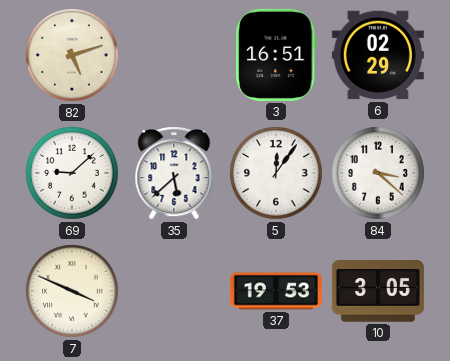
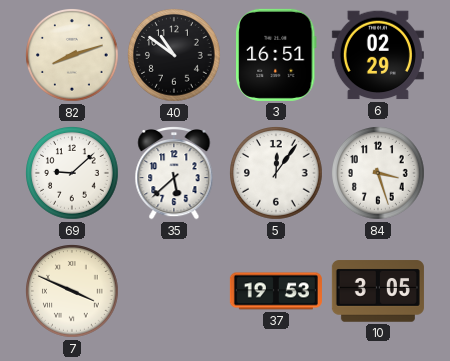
82: 5:12 -> 8:12
40: none -> 10:51
84: 3:22 -> 3:27
